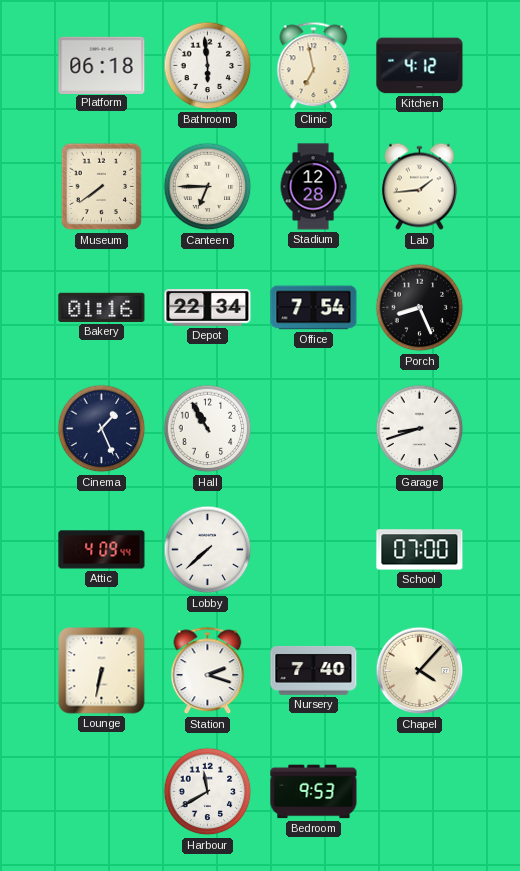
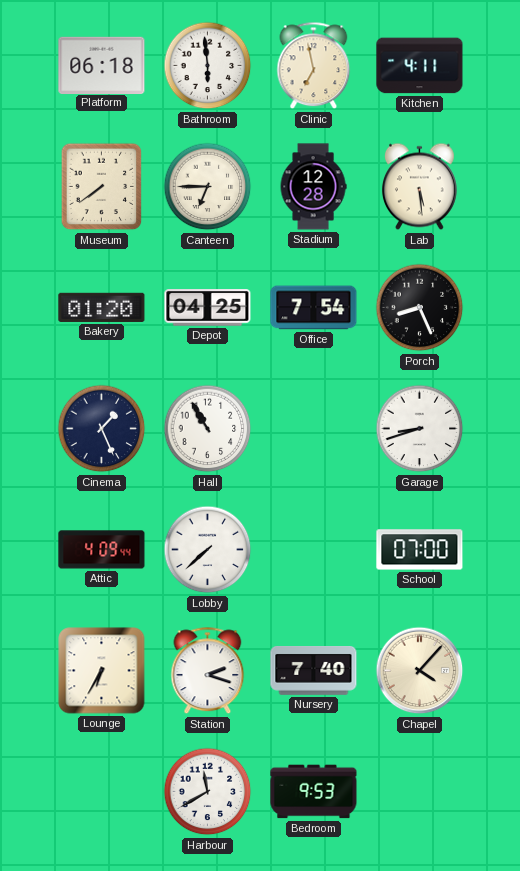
Kitchen: 4:12 -> 4:11
Lab: 1:44 -> 5:29
Bakery: 01:16 -> 01:20
Depot: 22:34 -> 04:25
Lounge: 6:32 -> 6:35
